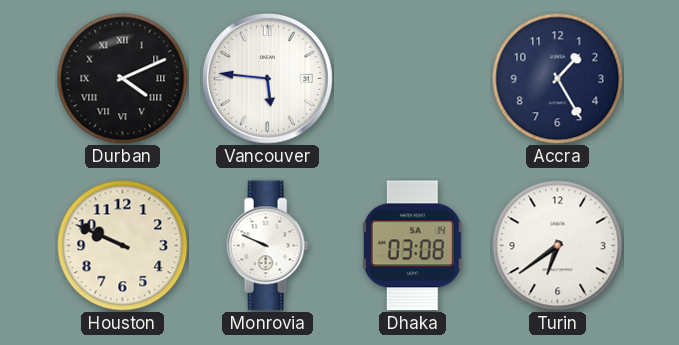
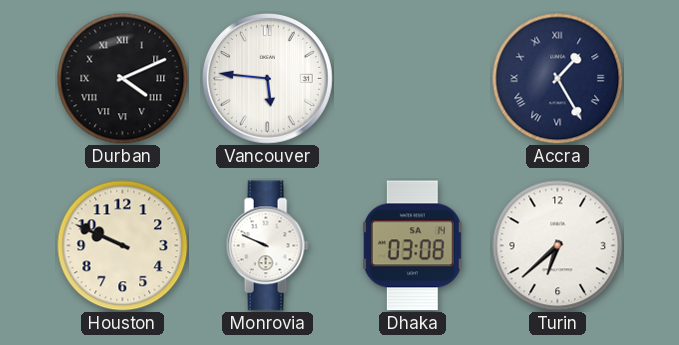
Accra numerals: Arabic -> Roman
Turin: 6:39 -> 6:38
